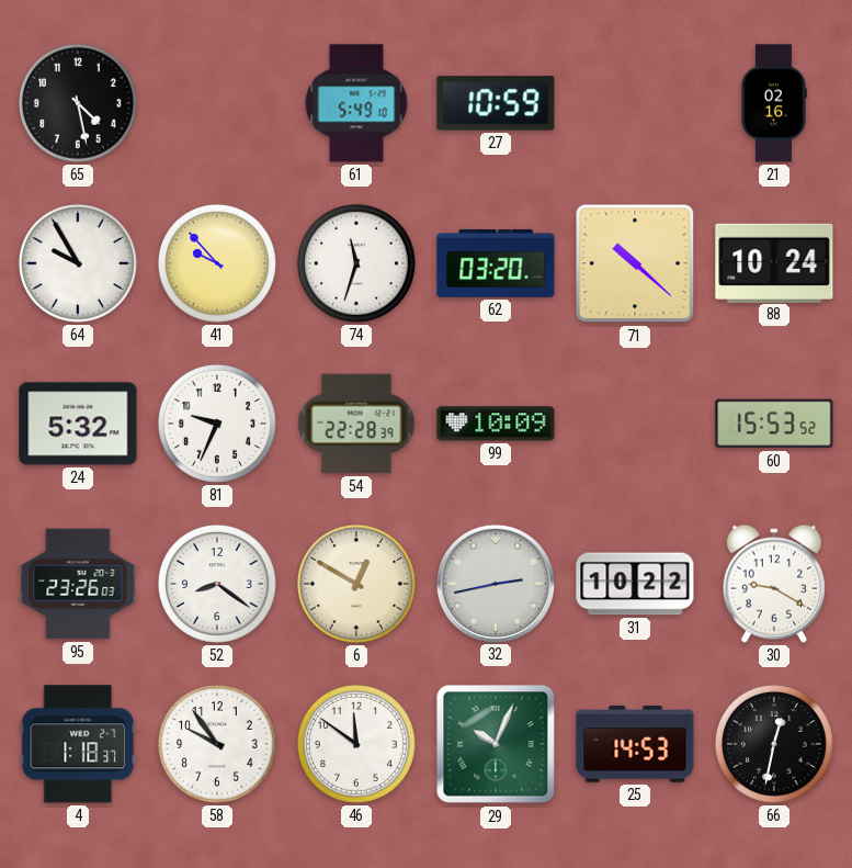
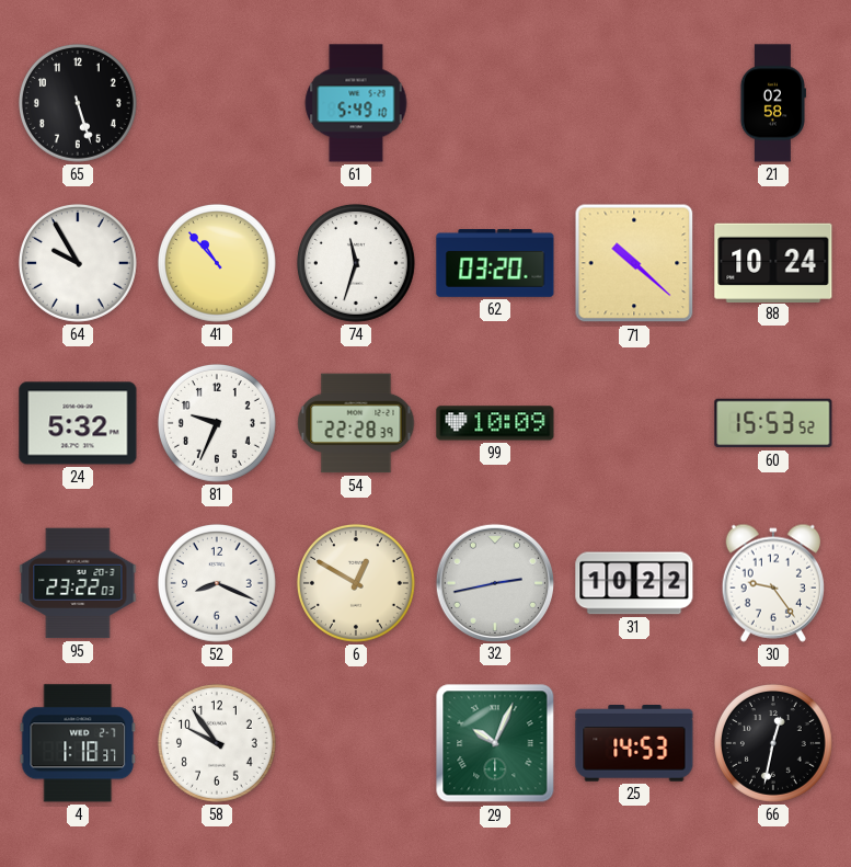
65: 4:28 -> 5:27
27: 10:59 -> none
21: 02:16 -> 02:58
41: 9:53 -> 10:53
95: 23:26 -> 23:22
52: 8:21 -> 8:19
30: 9:20 -> 9:24
46: 11:51 -> none
